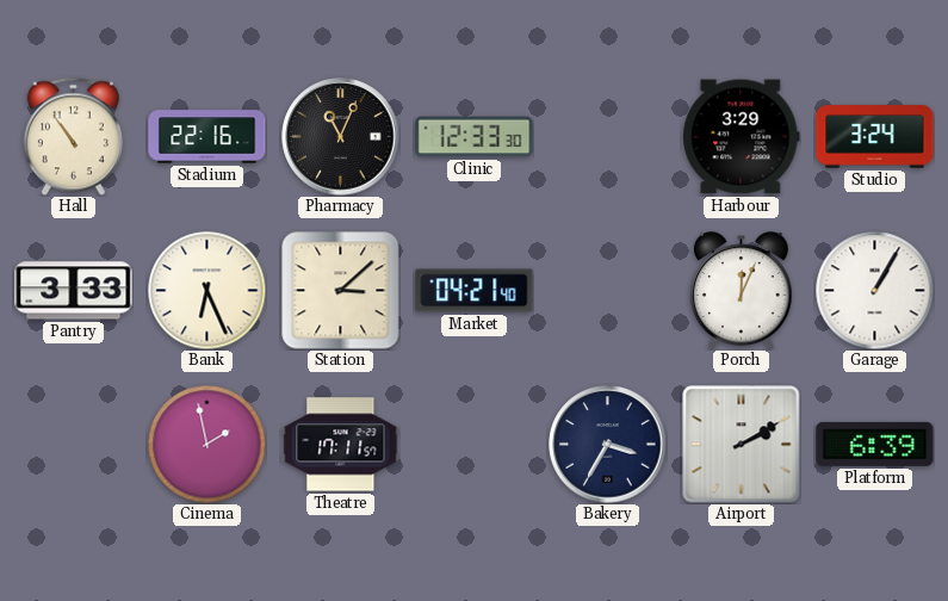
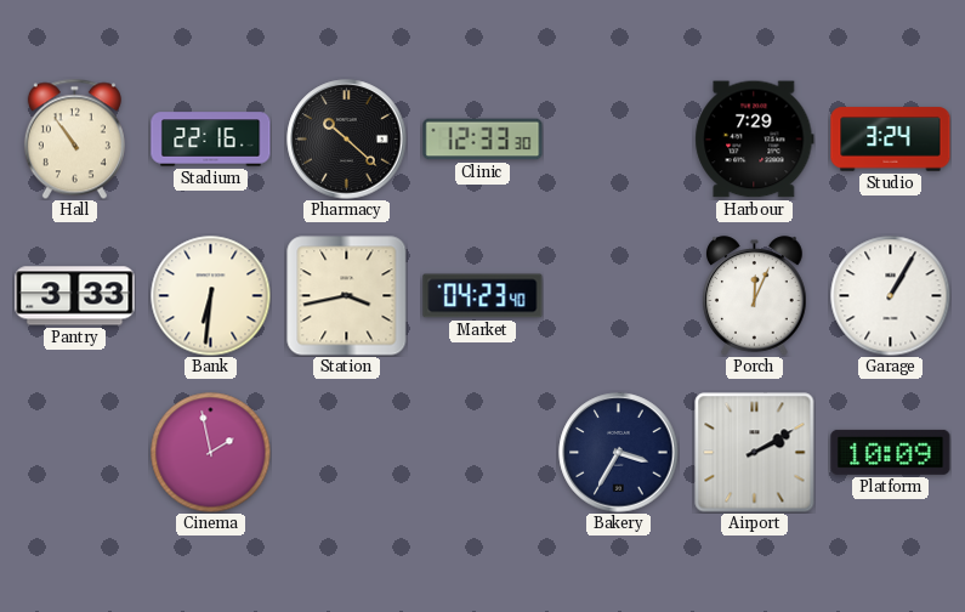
Pharmacy: 11:04 -> 10:22
Harbour: 3:29 -> 7:29
Bank: 6:26 -> 6:31
Station: 3:08 -> 3:43
Market: 04:21 -> 04:23
Theatre: 17:11 -> none
Platform: 6:39 -> 10:09
